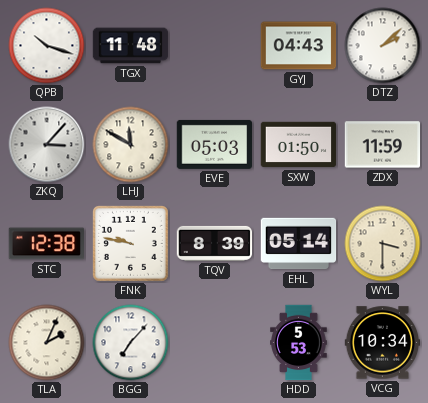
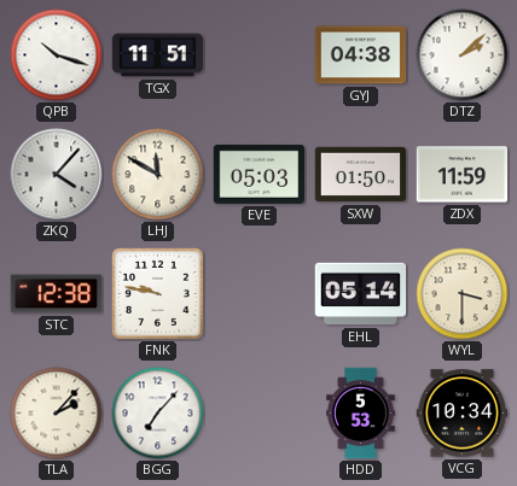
TGX: 11:48 -> 11:51
GYJ: 04:43 -> 04:38
ZKQ: 3:07 -> 4:07
TQV: 8:39 -> none
TLA: 2:04 -> 2:07
